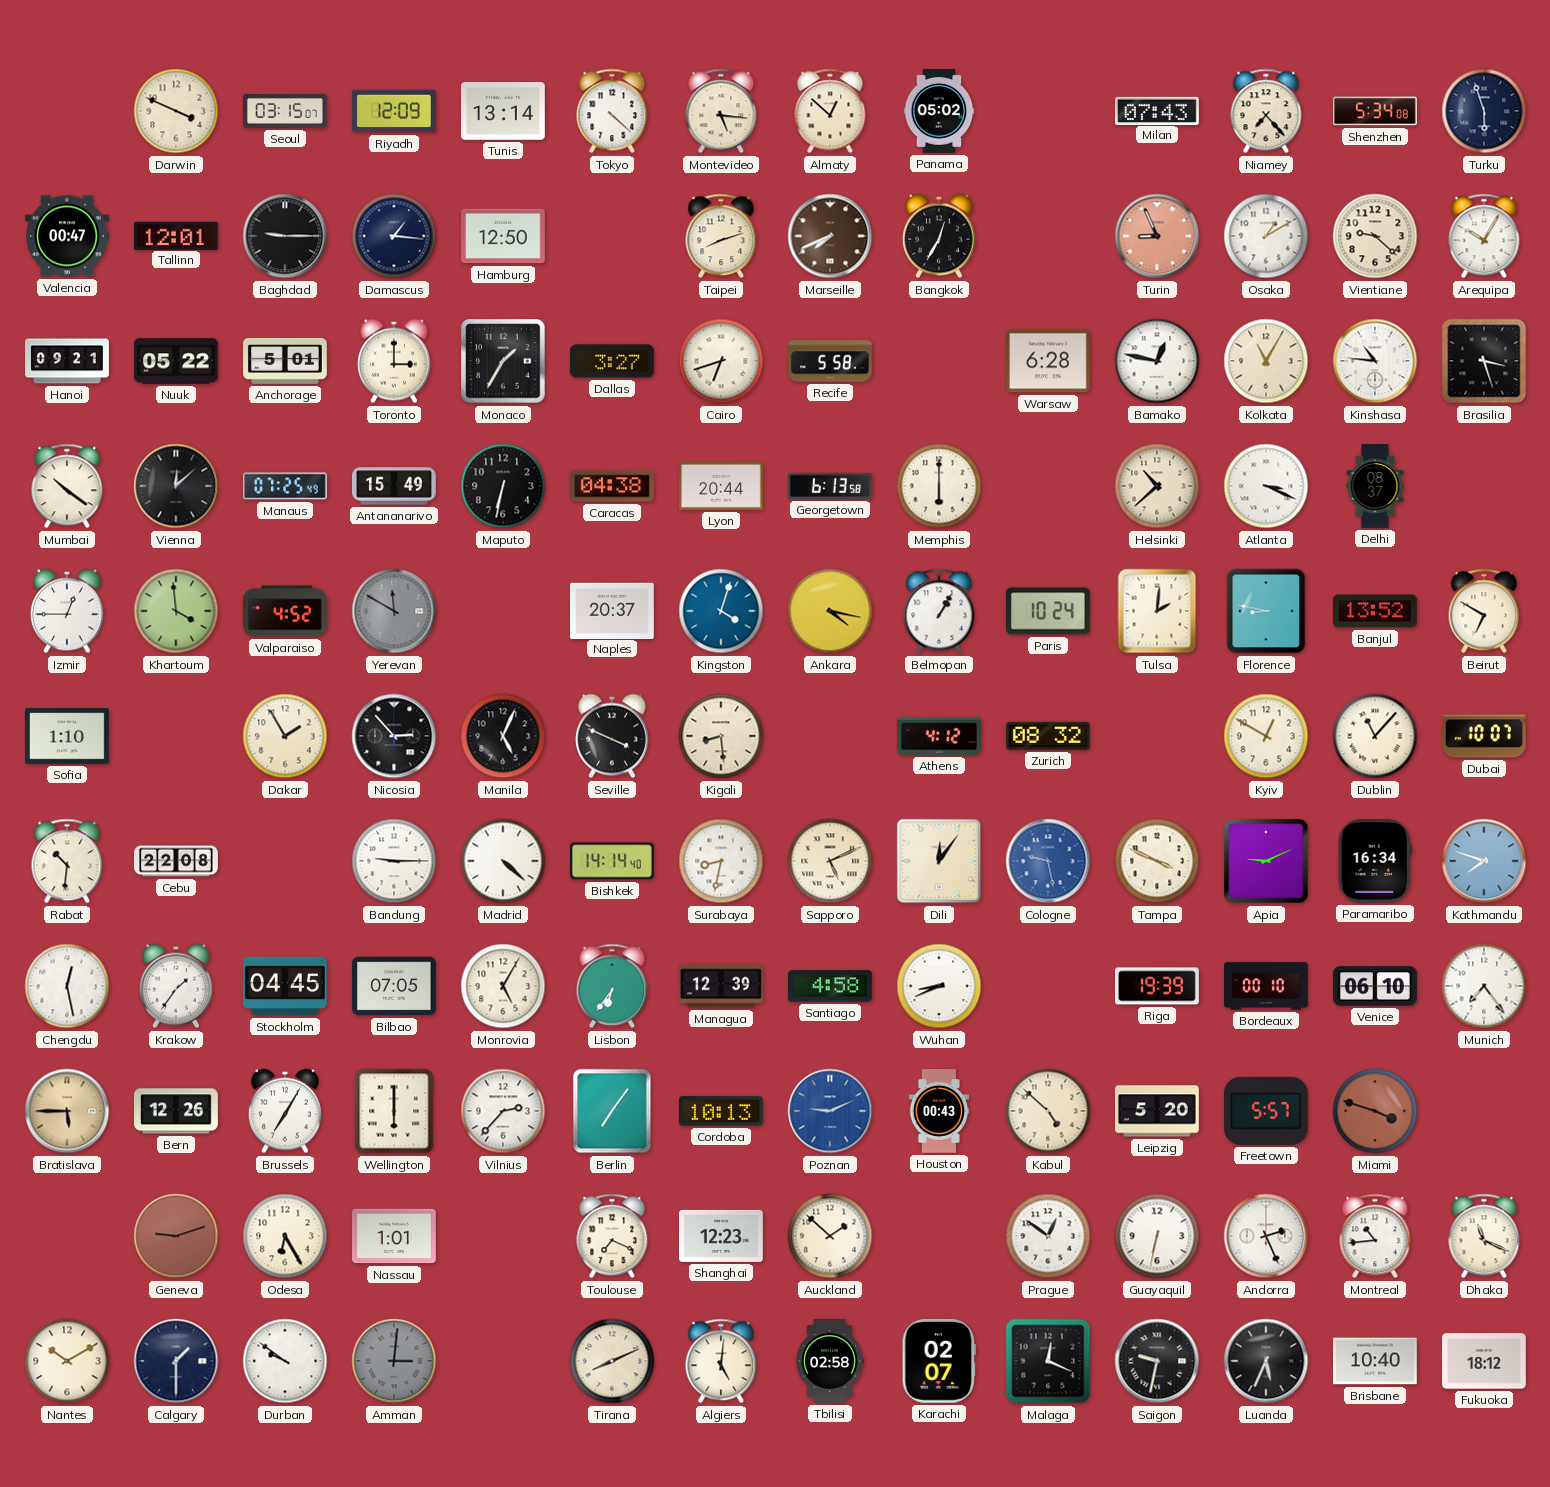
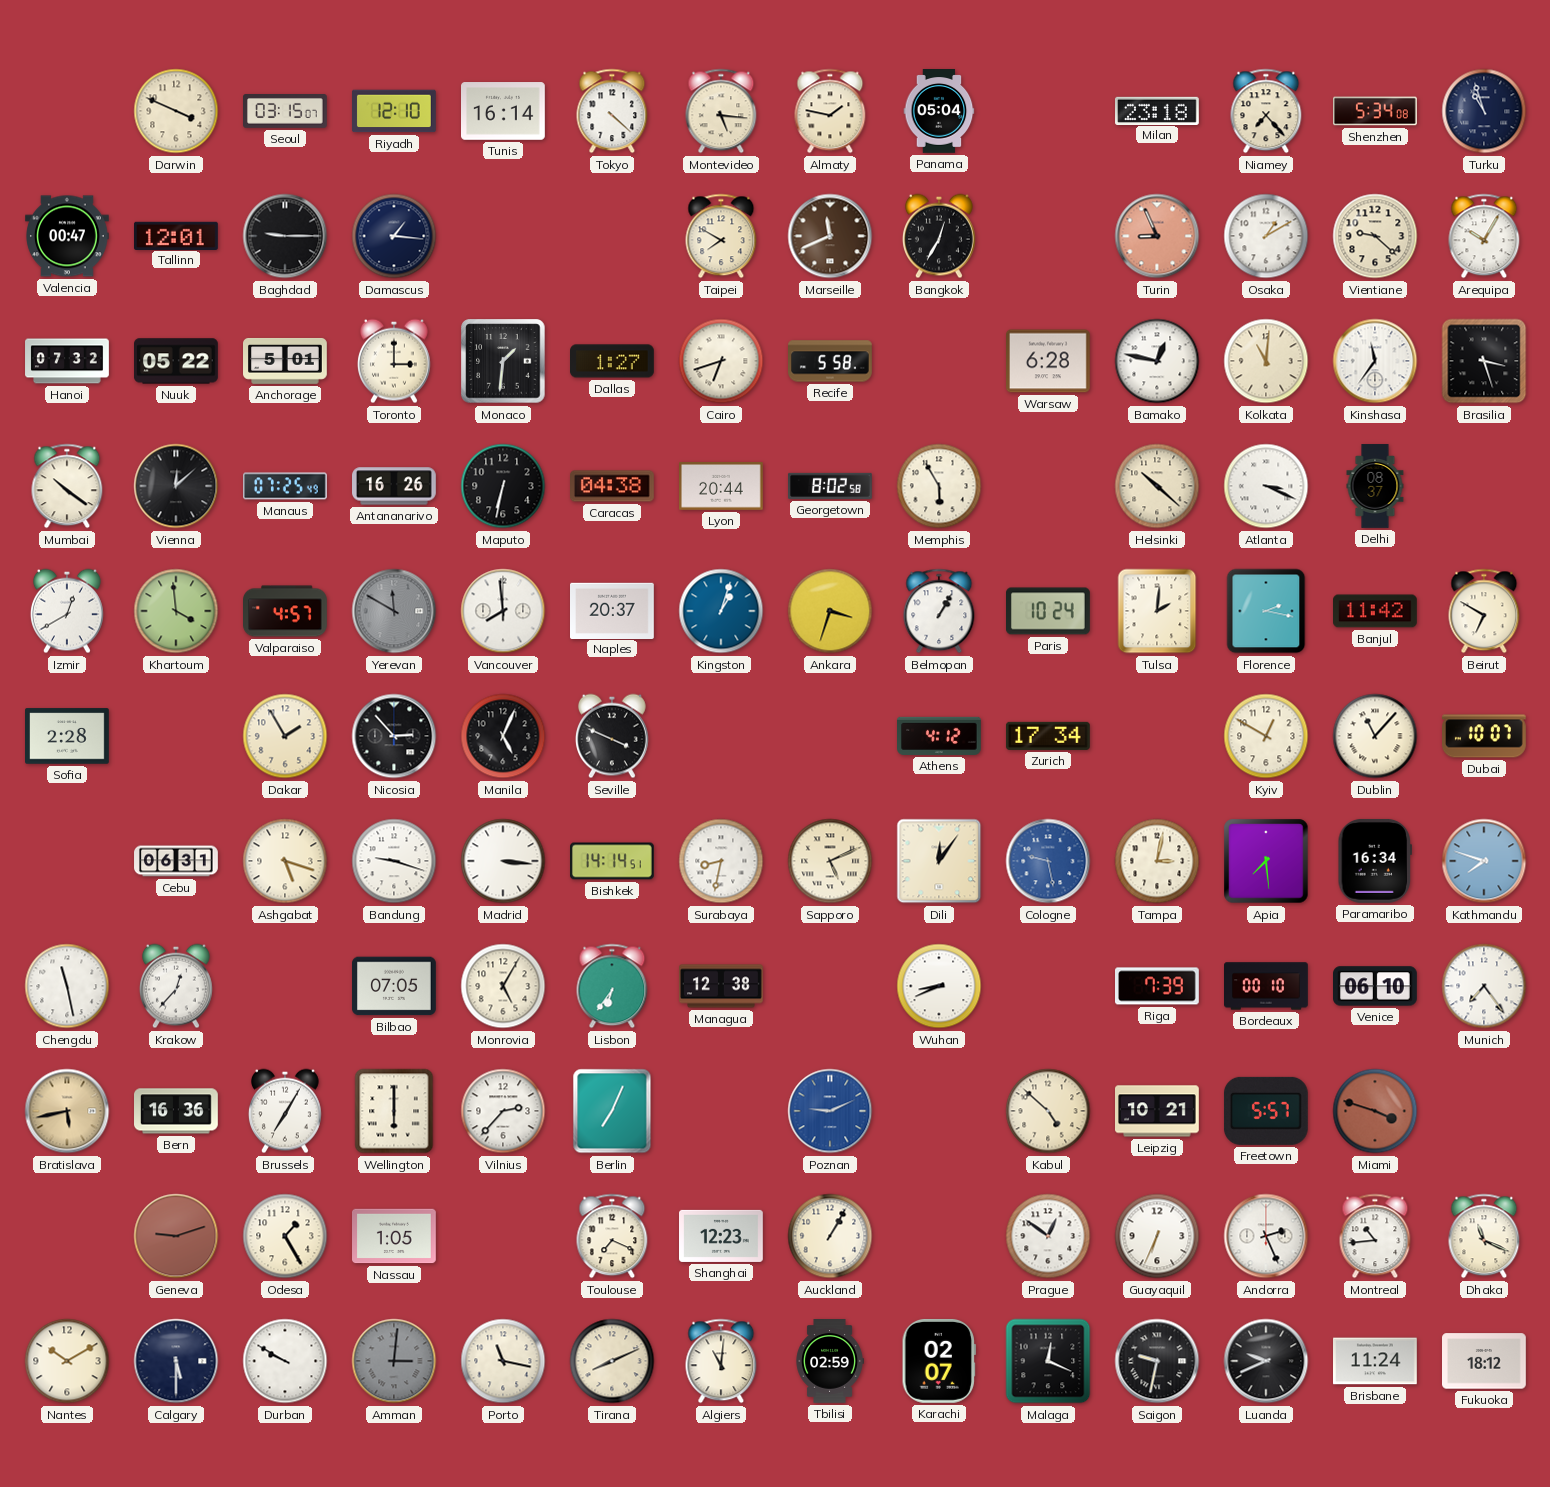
Riyadh: 12:09 -> 12:10
Tunis: 13:14 -> 16:14
Almaty: 12:52 -> 1:47
Panama: 05:02 -> 05:04
Milan: 07:43 -> 23:18
Turku: 5:57 -> 10:57
Hamburg: 12:50 -> none
Taipei: 8:12 -> 7:50
Marseille: 7:41 -> 11:41
Hanoi: 09:21 -> 07:32
Monaco: 1:35 -> 1:31
Dallas: 3:27 -> 1:27
Kolkata: 11:05 -> 11:01
Kinshasa: 10:46 -> 11:36
Antananarivo: 15:49 -> 16:26
Georgetown: 6:13 -> 8:02
Memphis: 6:00 -> 5:55
Helsinki: 10:38 -> 10:22
Izmir: 12:45 -> 12:40
Valparaiso: 4:52 -> 4:57
Vancouver: none -> 7:59
Kingston: 4:03 -> 1:03
Ankara: 4:17 -> 3:33
Florence: 8:47 -> 2:17
Banjul: 13:52 -> 11:42
Sofia: 1:10 -> 2:28
Kigali: 8:29 -> none
Zurich: 08:32 -> 17:34
Rabat: 10:31 -> none
Cebu: 22:08 -> 06:31
Ashgabat: none -> 5:18
Bandung: 9:15 -> 9:18
Madrid: 4:22 -> 3:16
Bishkek: 14:14:40 -> 14:14:51
Tampa: 3:49 -> 3:02
Apia: 9:11 -> 7:29
Chengdu: 12:28 -> 11:28
Krakow: 1:36 -> 12:37
Stockholm: 04:45 -> none
Managua: 12:39 -> 12:38
Santiago: 4:58 -> none
Riga: 19:39 -> 7:39
Bratislava: 5:45 -> 5:43
Bern: 12:26 -> 16:36
Berlin: 7:06 -> 7:04
Cordoba: 10:13 -> none
Houston: 00:43 -> none
Leipzig: 5:20 -> 10:21
Odesa: 6:25 -> 1:25
Nassau: 1:01 -> 1:05
Auckland: 1:52 -> 1:05
Guayaquil: 6:32 -> 6:34
Calgary: 1:30 -> 5:30
Durban: 9:51 -> 9:50
Porto: none -> 11:17
Algiers: 5:01 -> 11:01
Tbilisi: 02:58 -> 02:59
Luanda: 5:34 -> 9:41
Brisbane: 10:40 -> 11:24
